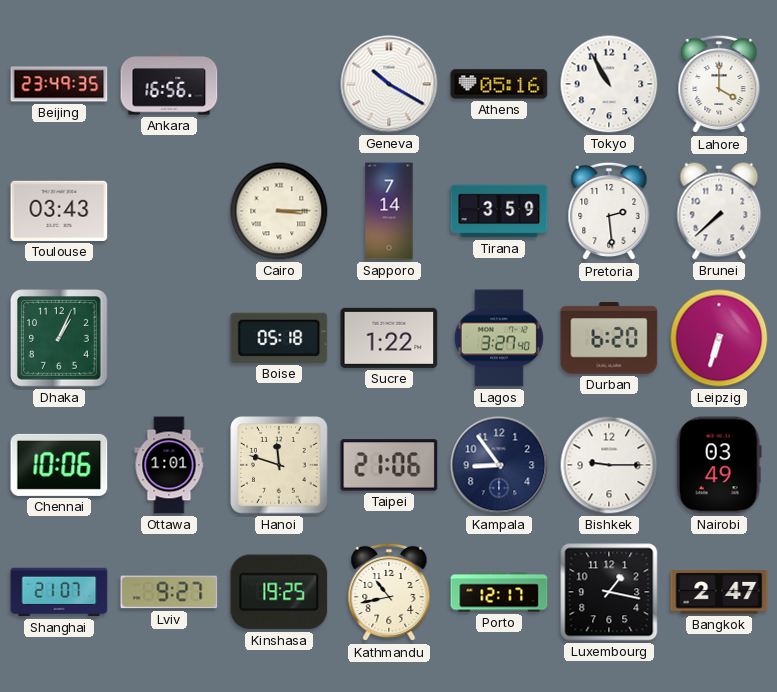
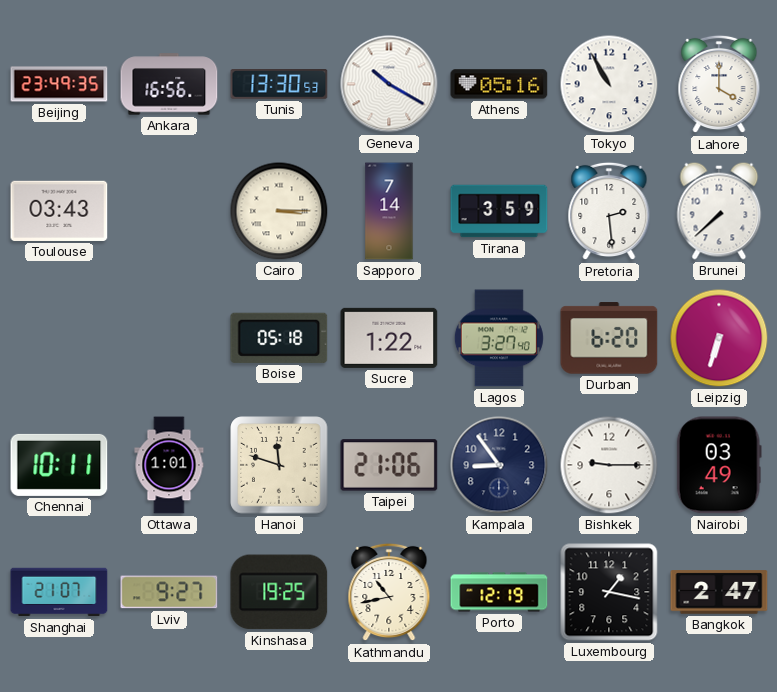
Tunis: none -> 13:30
Dhaka: 1:04 -> none
Chennai: 10:06 -> 10:11
Porto: 12:17 -> 12:19
